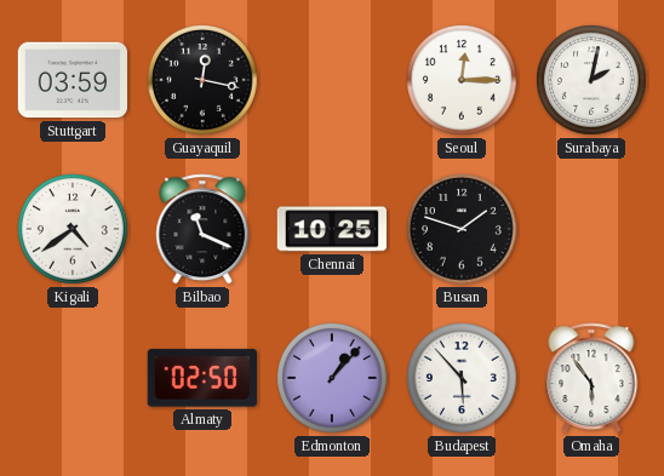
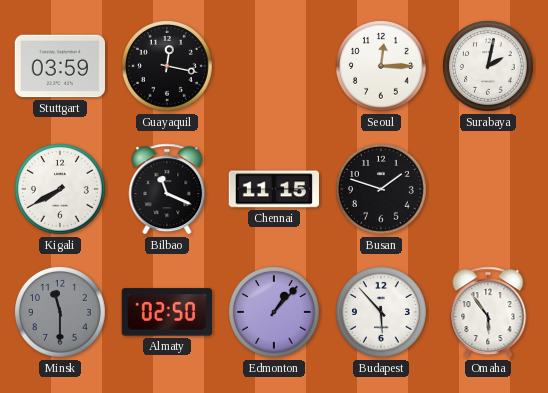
Kigali: 4:39 -> 7:40
Chennai: 10:25 -> 11:15
Minsk: none -> 11:30
